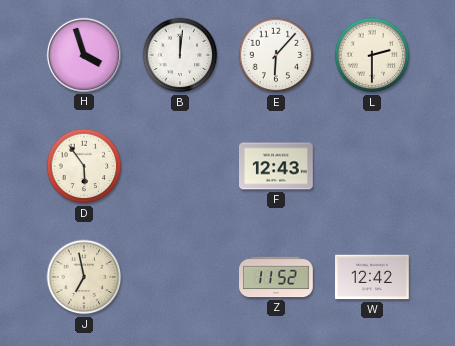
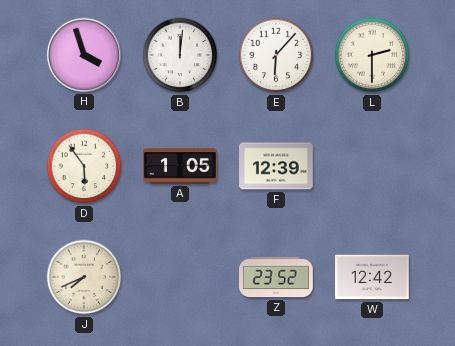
A: none -> 1:05
F: 12:43 -> 12:39
J: 6:58 -> 7:41
Z: 11:52 -> 23:52
